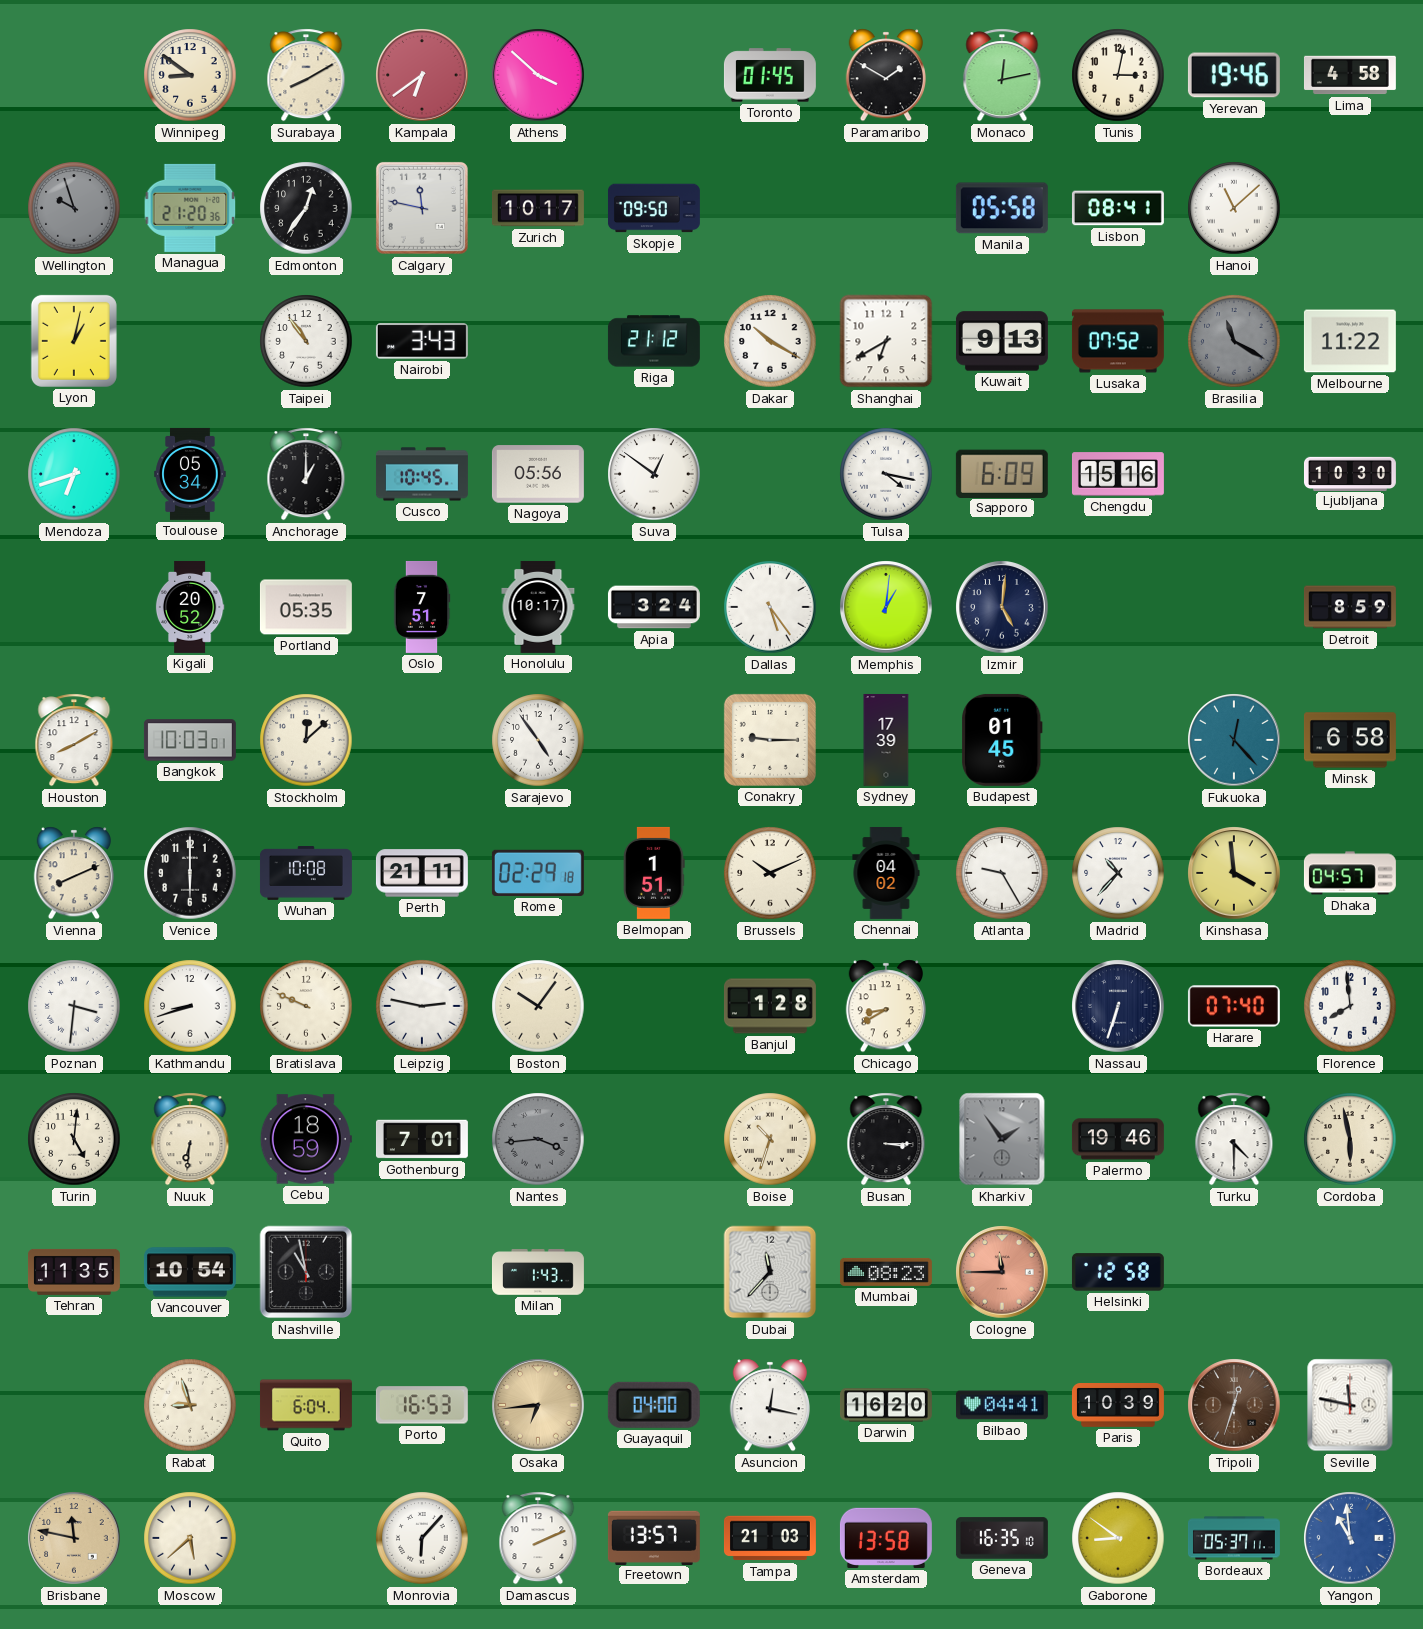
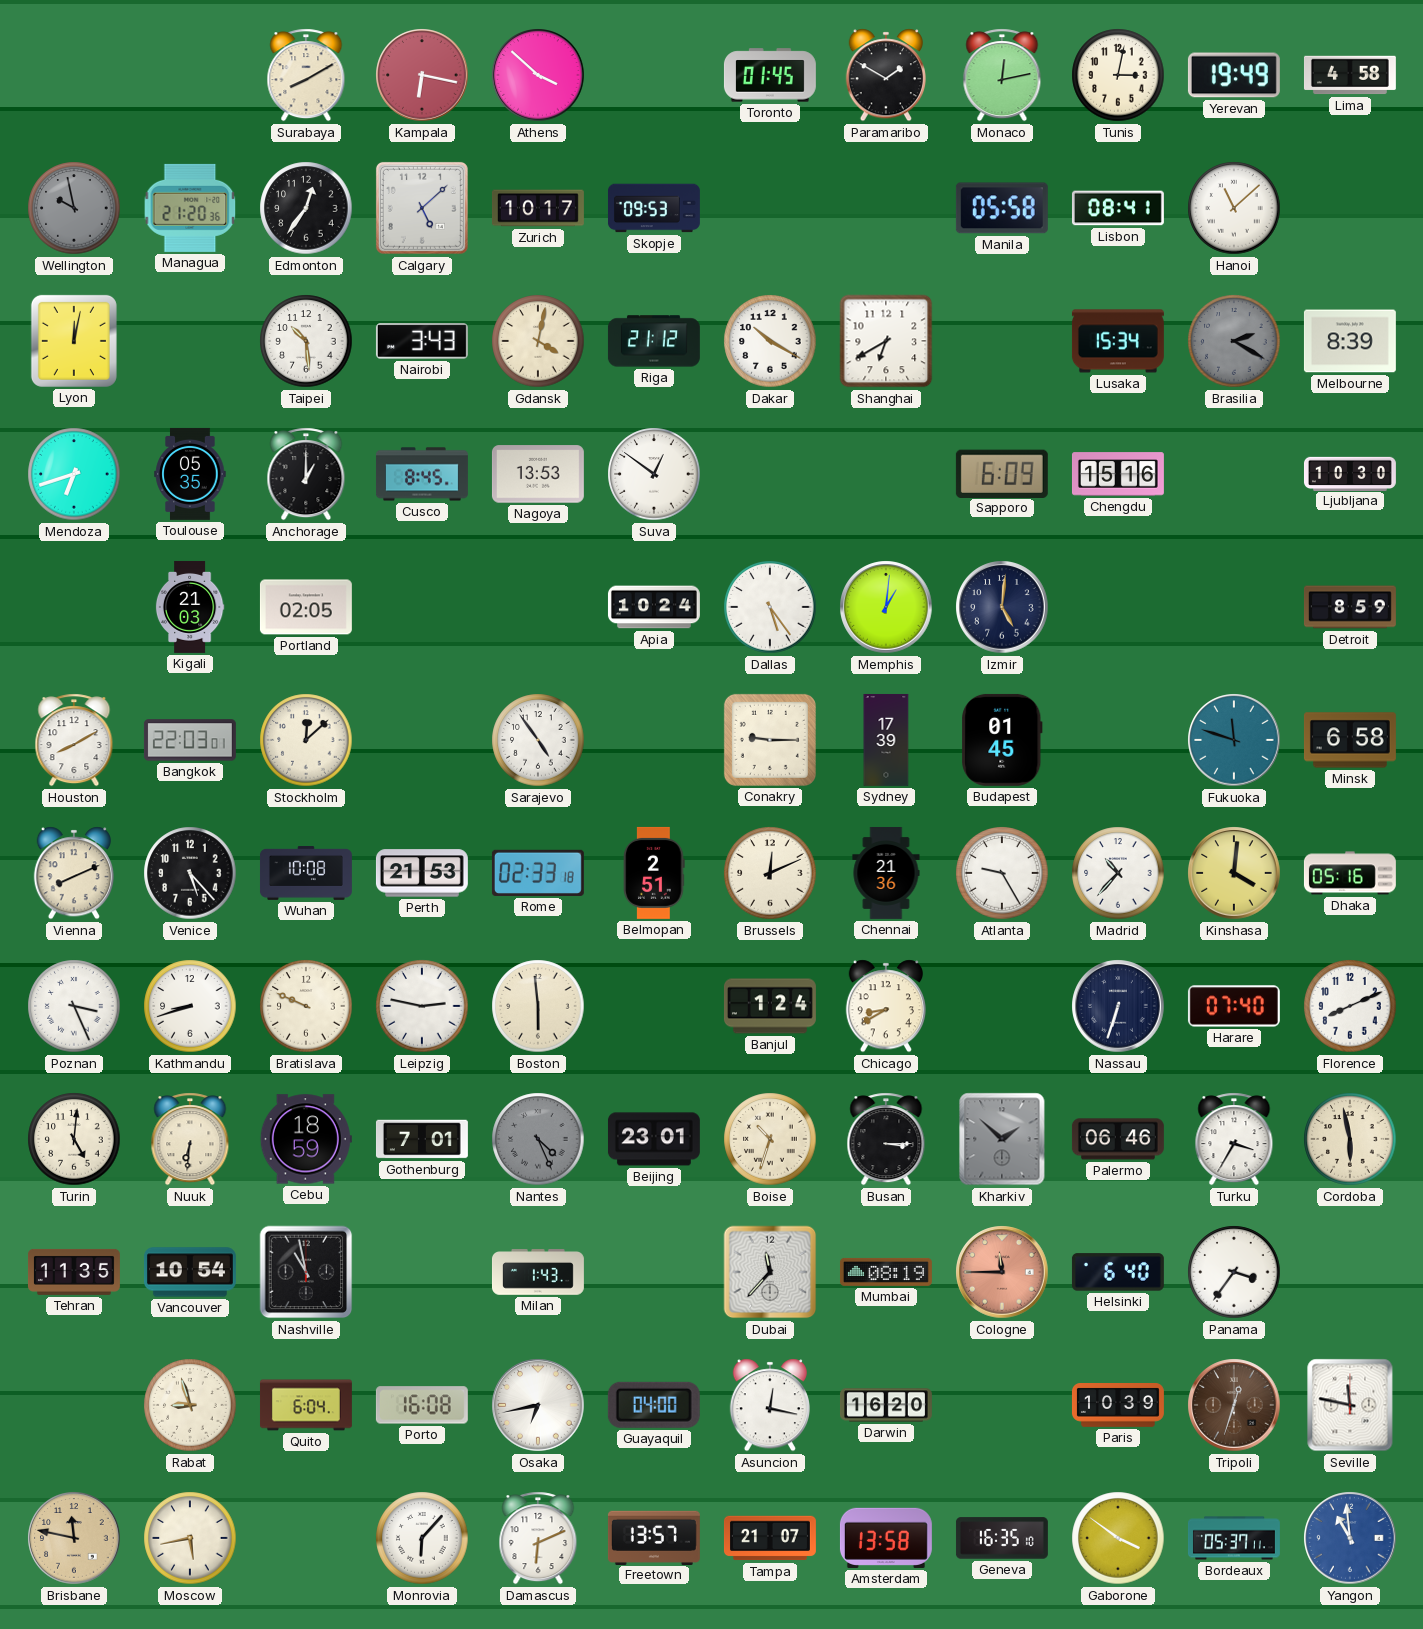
Winnipeg: 8:51 -> none
Kampala: 6:39 -> 6:17
Yerevan: 19:46 -> 19:49
Wellington: 9:57 -> 9:58
Calgary: 11:47 -> 5:08
Skopje: 09:50 -> 09:53
Lyon: 1:02 -> 12:02
Taipei: 10:54 -> 10:29
Gdansk: none -> 4:02
Kuwait: 9:13 -> none
Lusaka: 07:52 -> 15:34
Brasilia: 11:20 -> 2:20
Melbourne: 11:22 -> 8:39
Toulouse: 05:34 -> 05:35
Cusco: 10:45 -> 8:45
Nagoya: 05:56 -> 13:53
Tulsa: 4:17 -> none
Kigali: 20:52 -> 21:03
Portland: 05:35 -> 02:05
Oslo: 7:51 -> none
Honolulu: 10:17 -> none
Apia: 3:24 -> 10:24
Bangkok: 10:03 -> 22:03
Fukuoka: 12:23 -> 11:48
Venice: 6:00 -> 5:23
Perth: 21:11 -> 21:53
Rome: 02:29 -> 02:33
Belmopan: 1:51 -> 2:51
Brussels: 10:11 -> 12:11
Chennai: 04:02 -> 21:36
Kinshasa: 3:59 -> 4:01
Dhaka: 04:57 -> 05:16
Poznan: 3:31 -> 3:26
Boston: 10:06 -> 5:59
Banjul: 1:28 -> 1:24
Florence: 7:59 -> 8:11
Nantes: 3:44 -> 4:26
Beijing: none -> 23:01
Kharkiv: 1:54 -> 1:52
Palermo: 19:46 -> 06:46
Turku: 4:30 -> 3:35
Mumbai: 08:23 -> 08:19
Helsinki: 12:58 -> 6:40
Panama: none -> 3:36
Porto: 16:53 -> 16:08
Osaka: 6:44 -> 6:43
Osaka dial: champagne -> white
Bilbao: 04:41 -> none
Moscow: 5:38 -> 5:43
Damascus: 2:11 -> 6:11
Tampa: 21:03 -> 21:07
Gaborone: 8:51 -> 3:51
